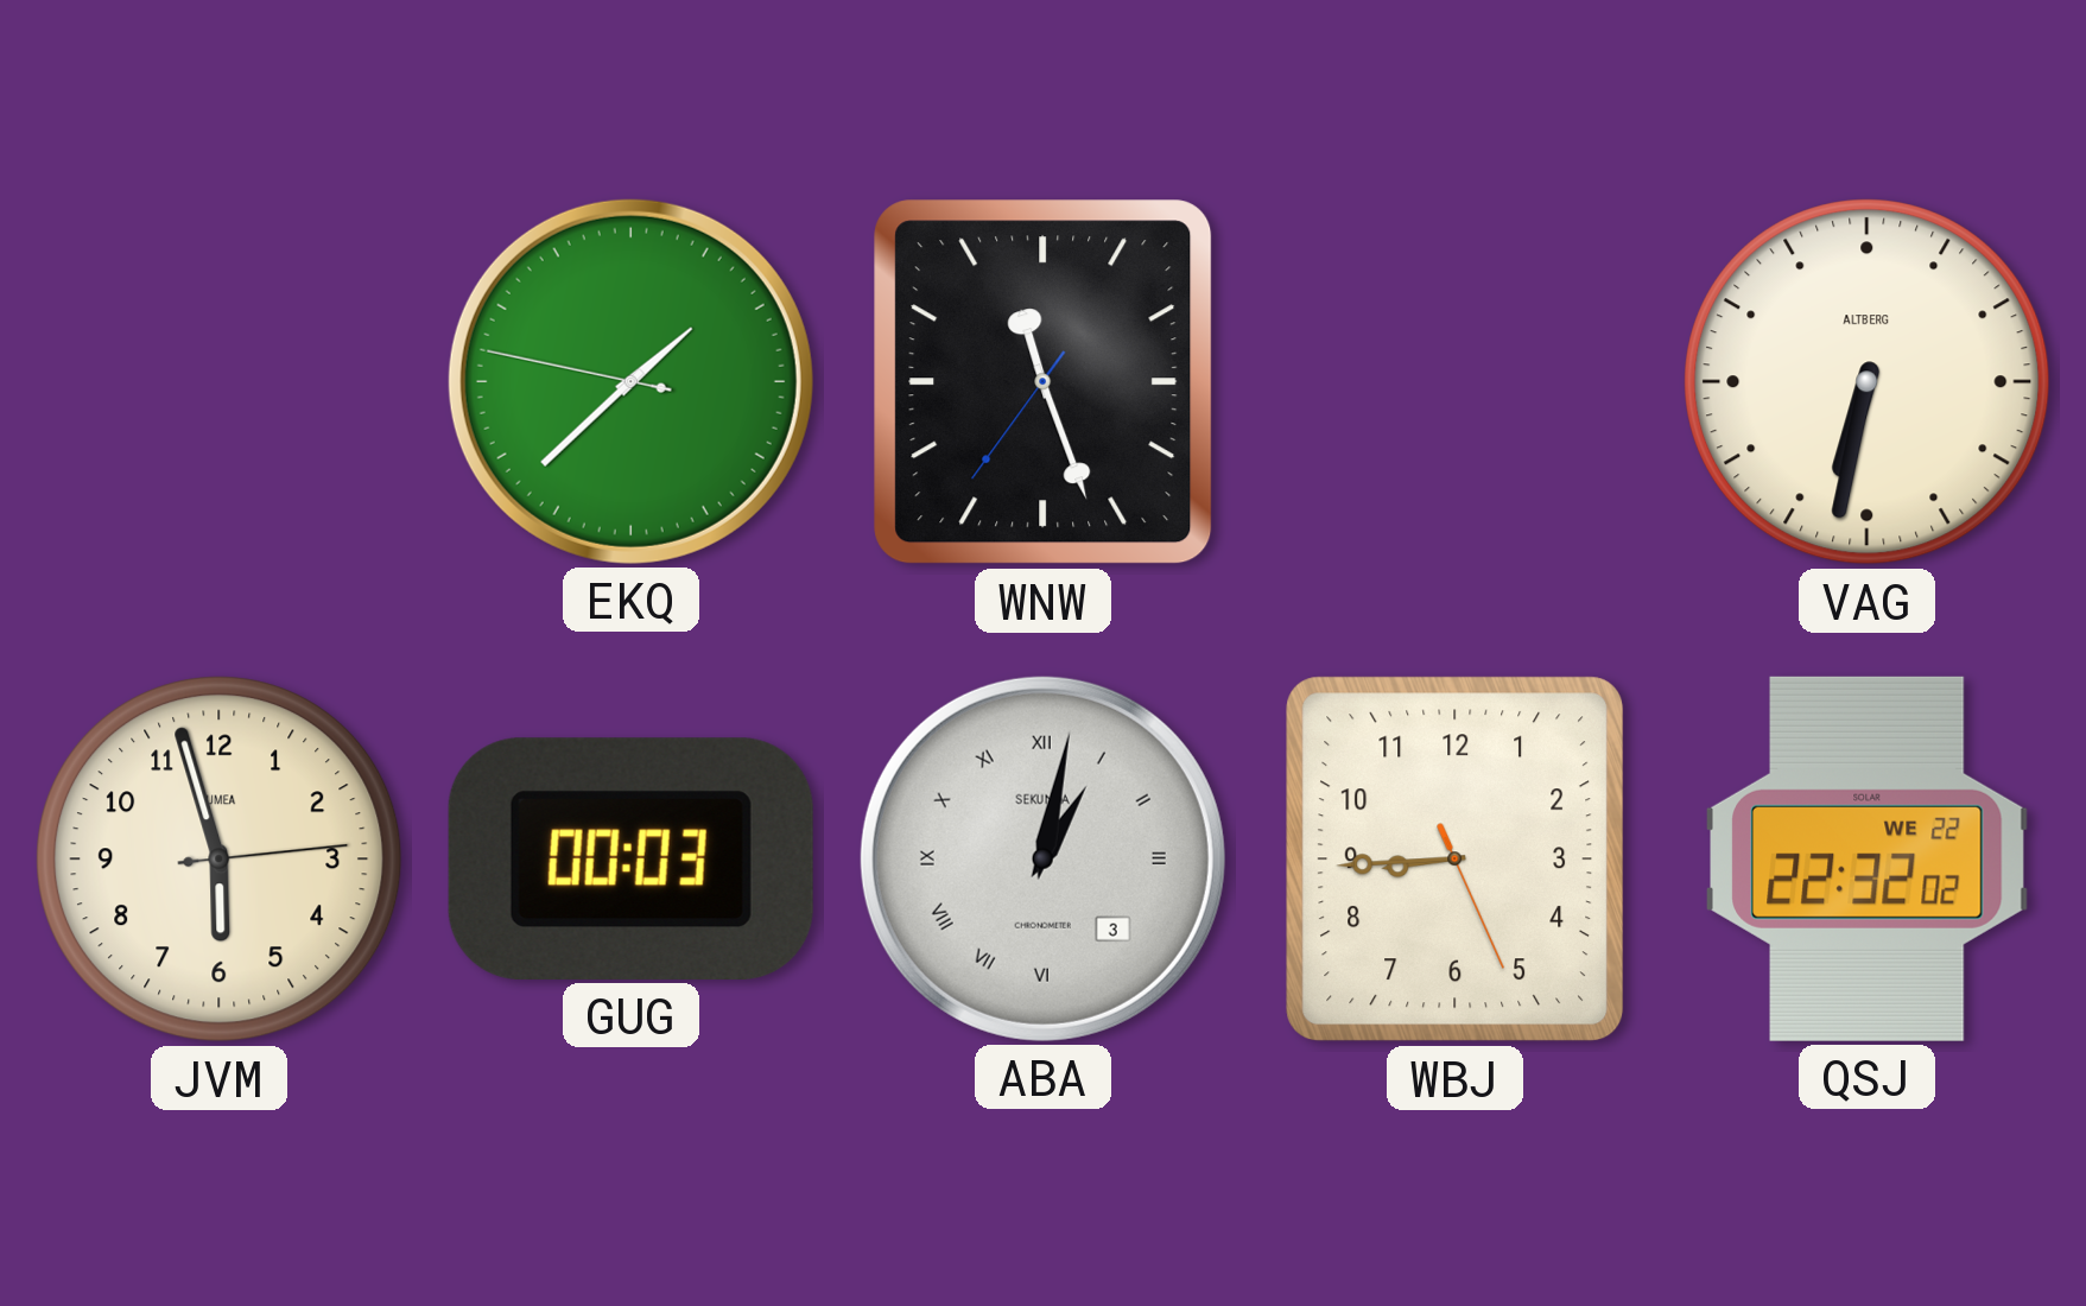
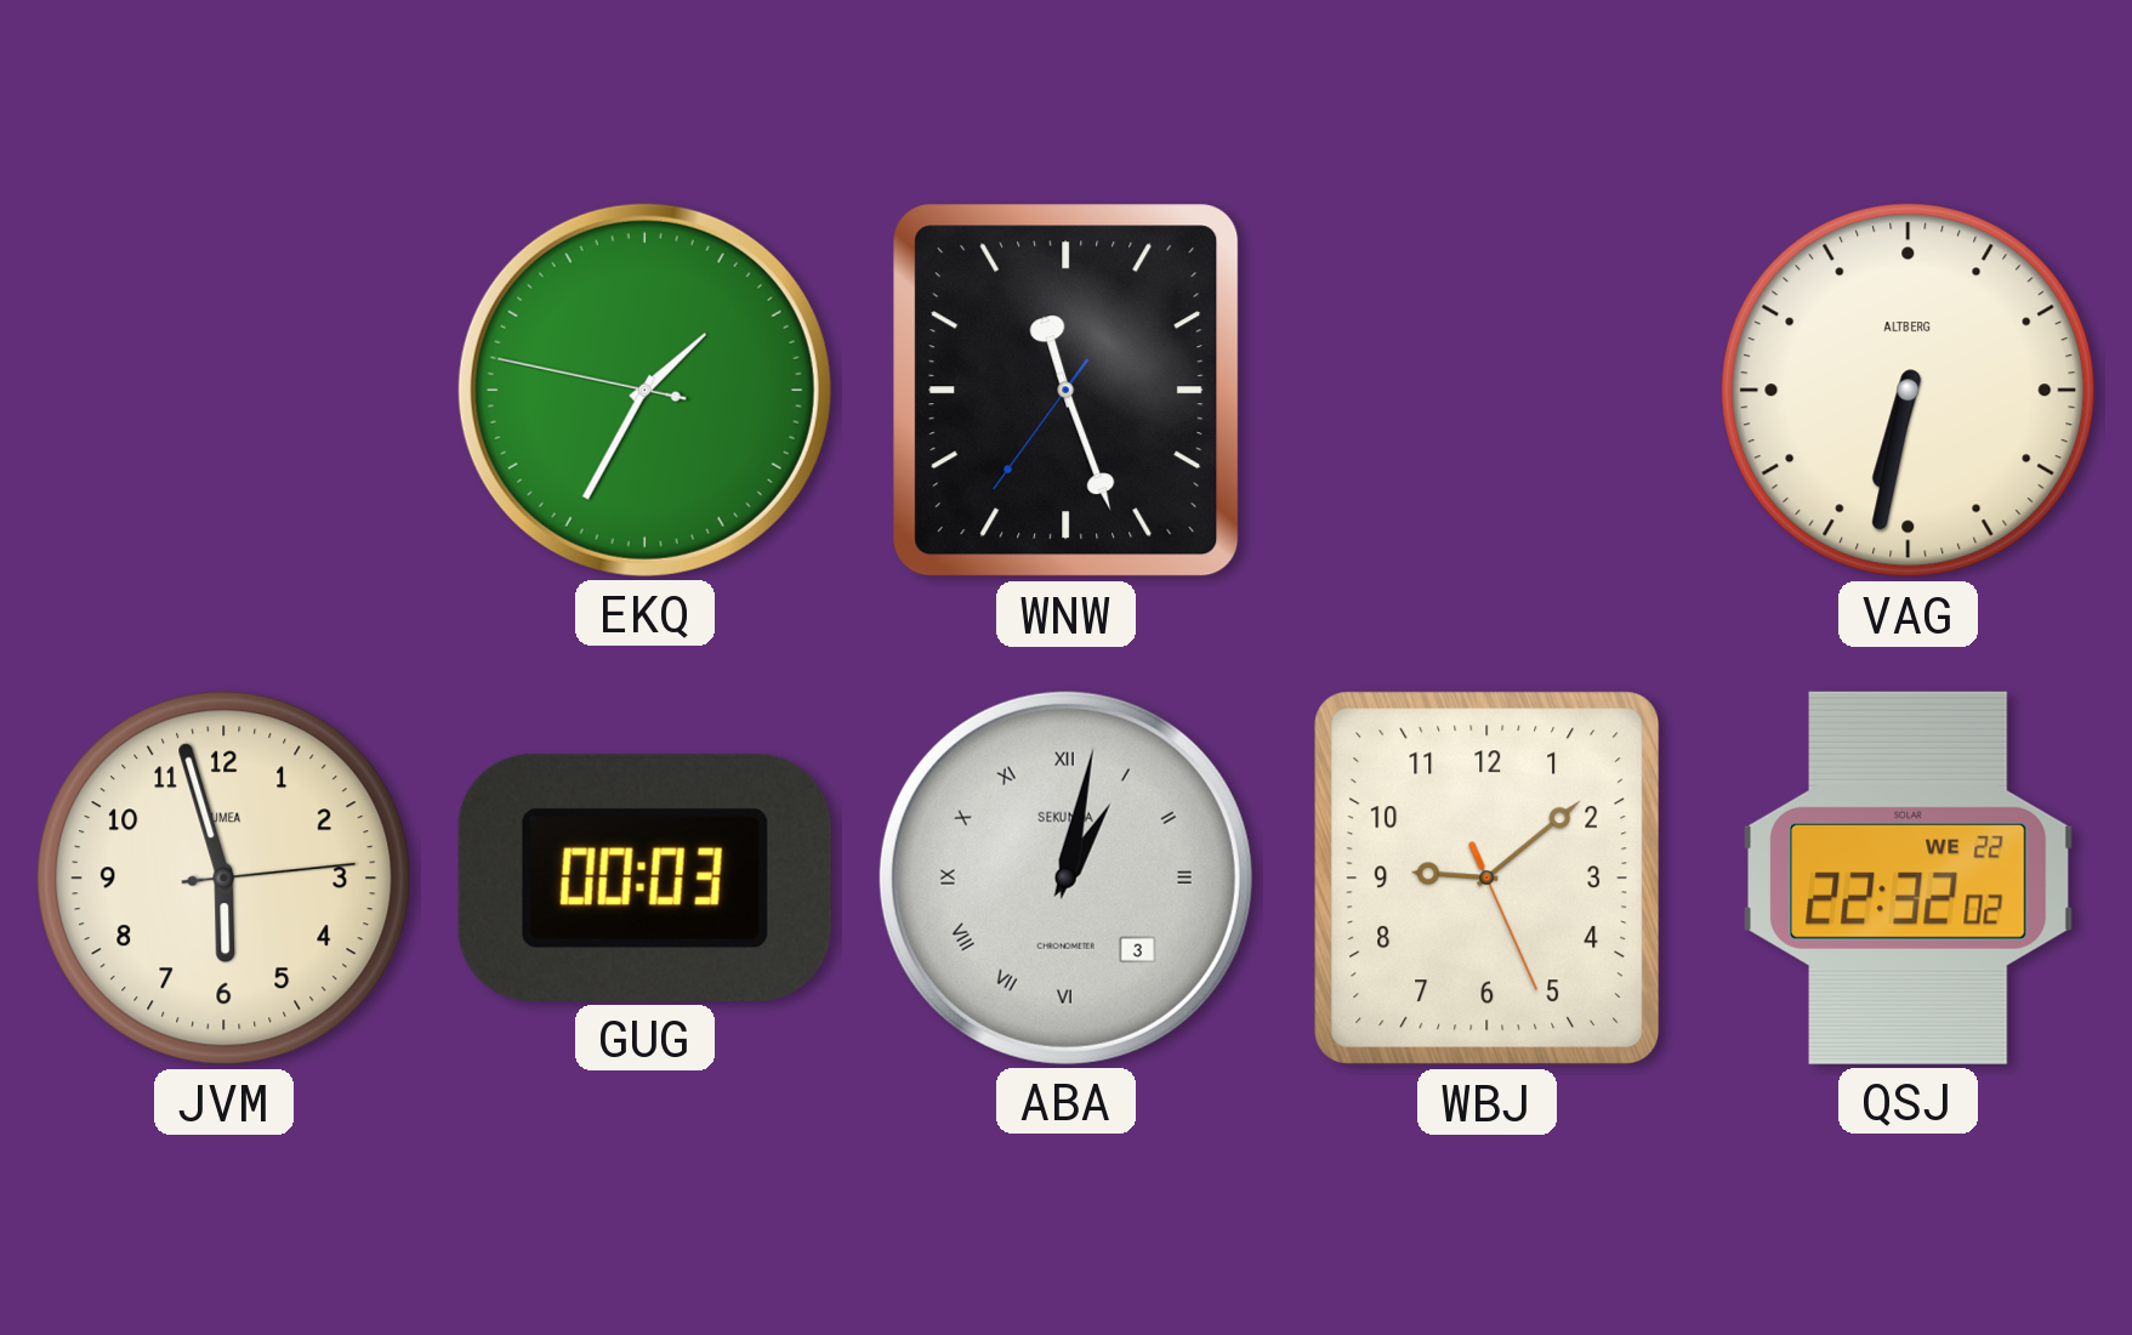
EKQ: 1:37 -> 1:34
WBJ: 8:44 -> 9:08
